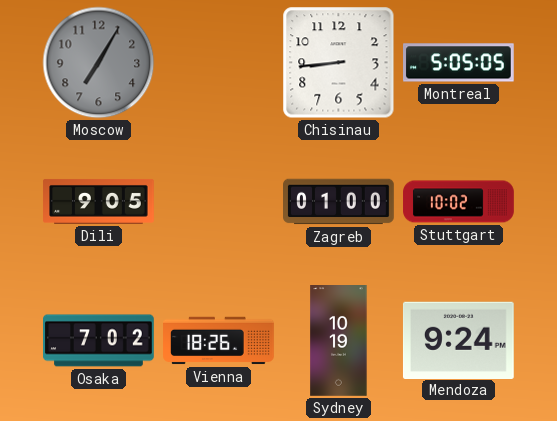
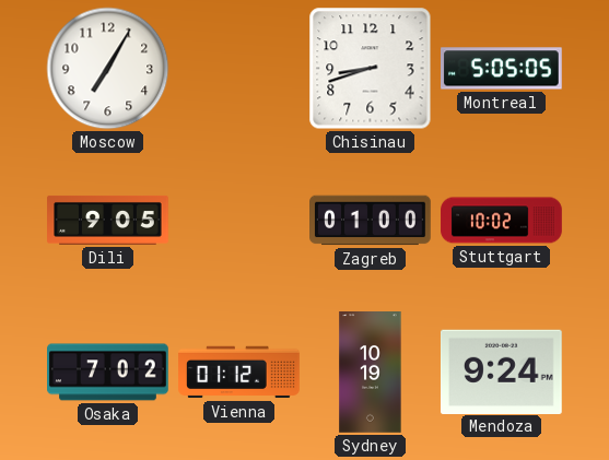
Moscow dial: grey -> white
Chisinau: 8:44 -> 8:42
Vienna: 18:26 -> 01:12
